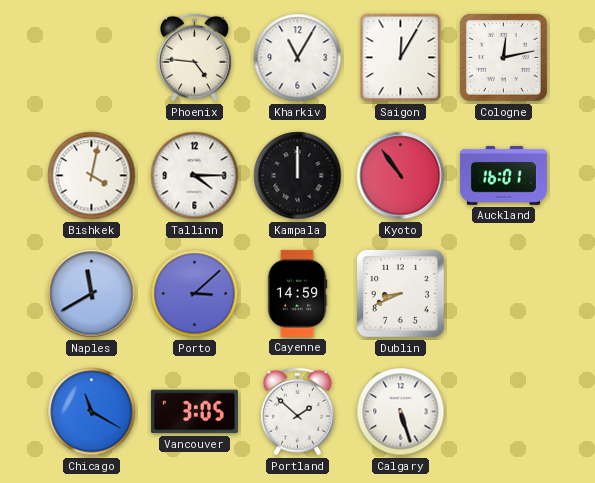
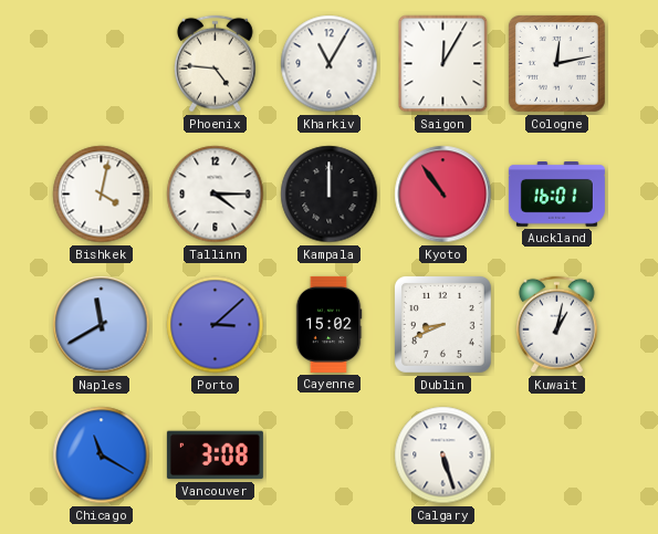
Cayenne: 14:59 -> 15:02
Kuwait: none -> 1:02
Vancouver: 3:05 -> 3:08
Portland: 1:52 -> none
